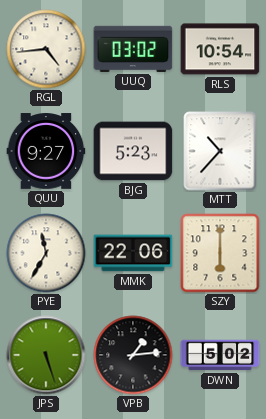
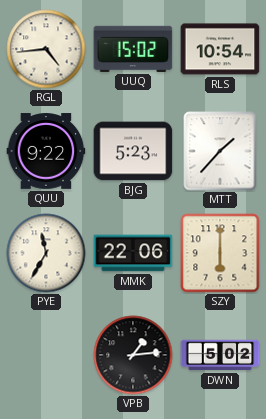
UUQ: 03:02 -> 15:02
QUU: 9:27 -> 9:22
MTT: 10:37 -> 1:37
JPS: 5:27 -> none
